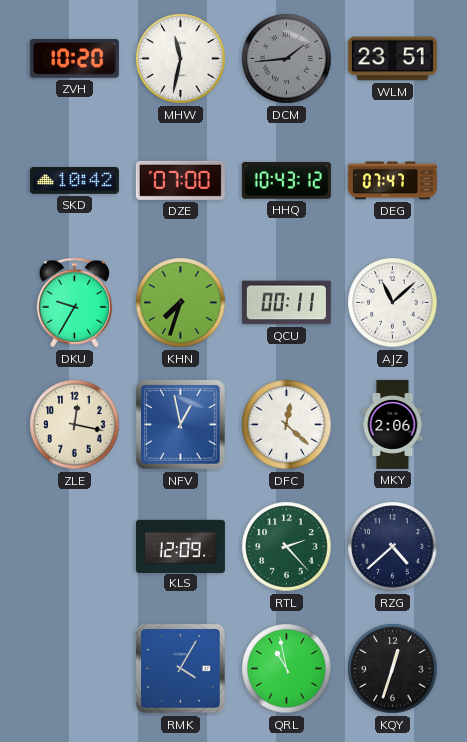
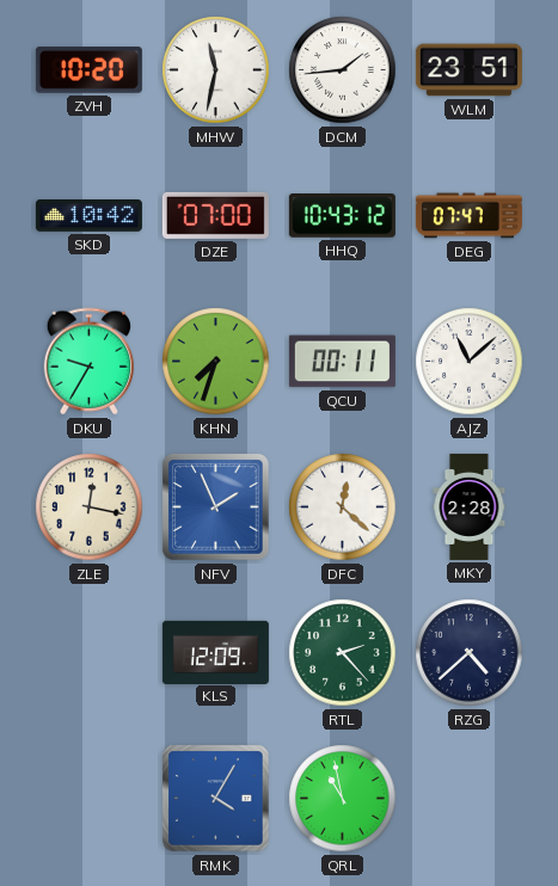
DCM dial: grey -> white
NFV: 12:58 -> 1:56
MKY: 2:06 -> 2:28
KQY: 12:33 -> none
